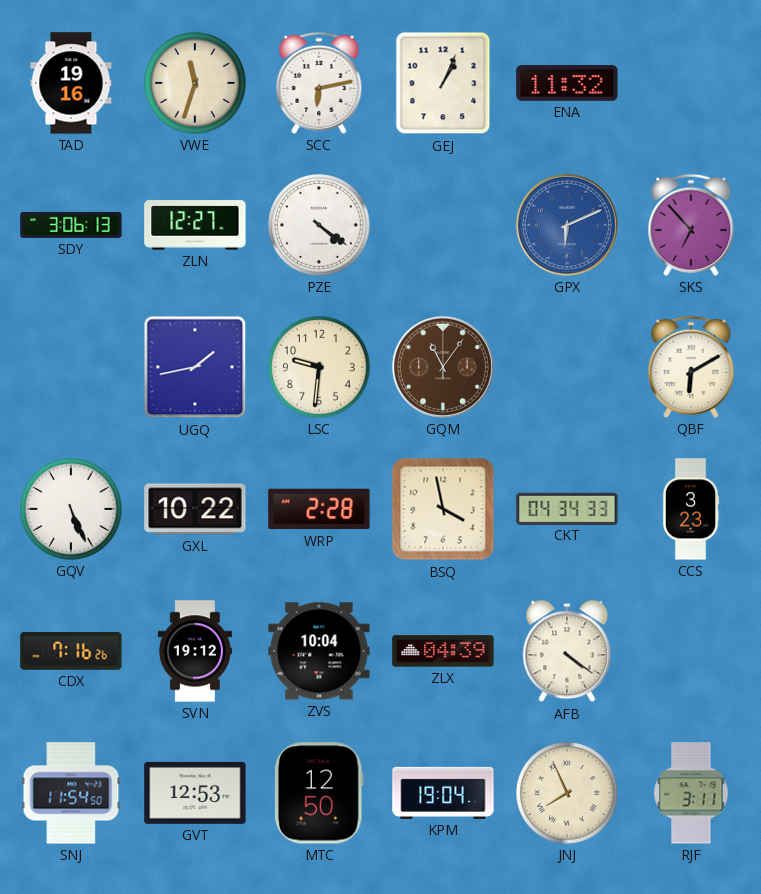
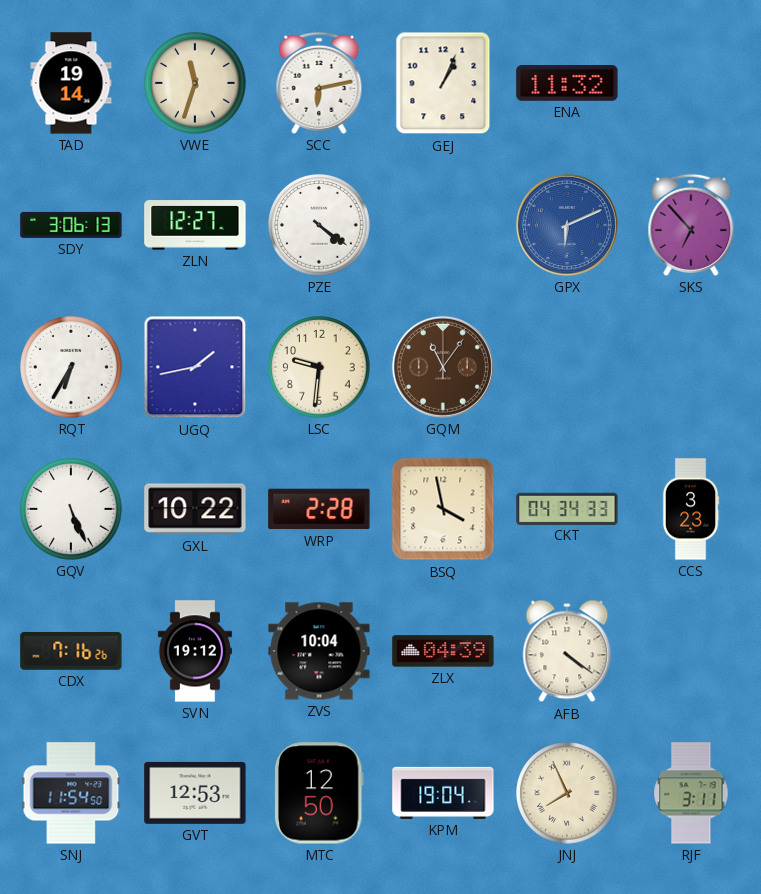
TAD: 19:16 -> 19:14
RQT: none -> 6:35
QBF: 6:10 -> none
